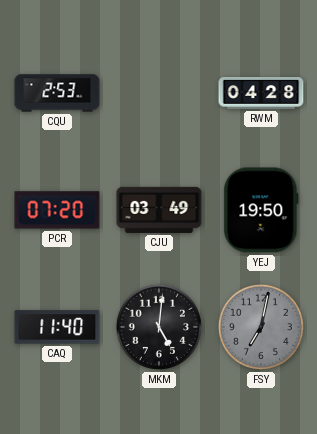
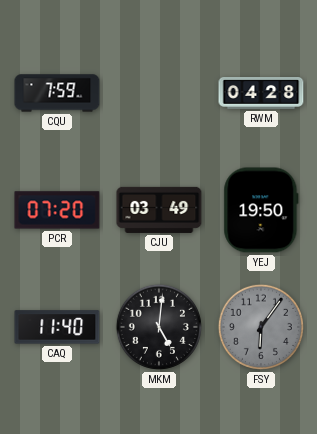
CQU: 2:53 -> 7:59
FSY: 7:02 -> 6:06
